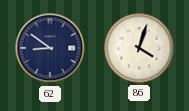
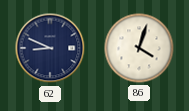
62: 8:51 -> 8:49
